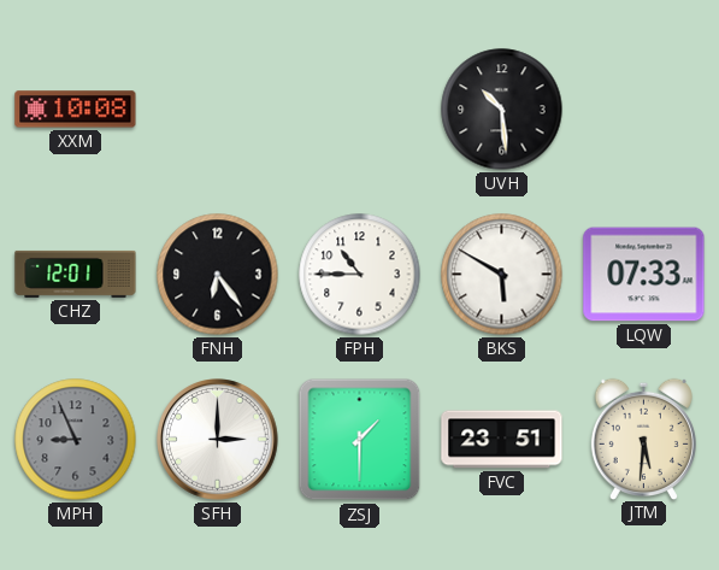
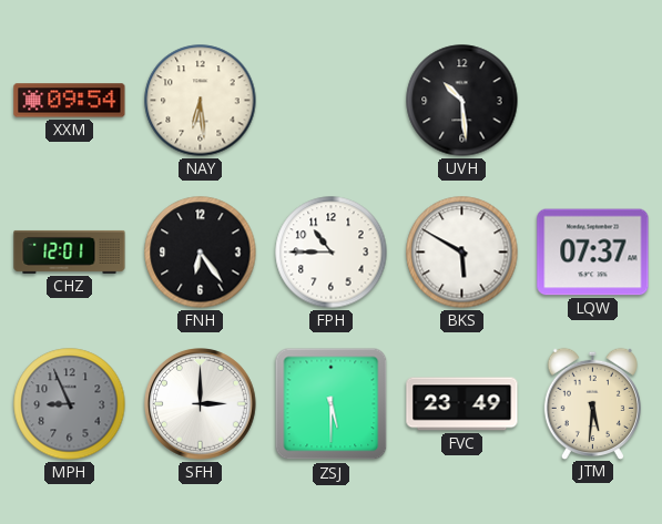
XXM: 10:08 -> 09:54
NAY: none -> 6:29
LQW: 07:33 -> 07:37
ZSJ: 1:30 -> 5:30
FVC: 23:51 -> 23:49
